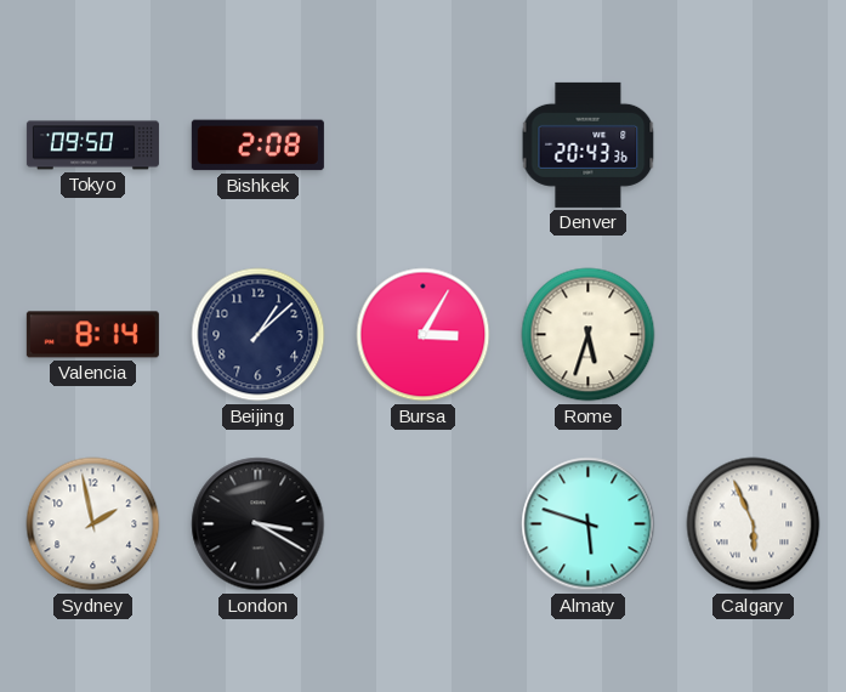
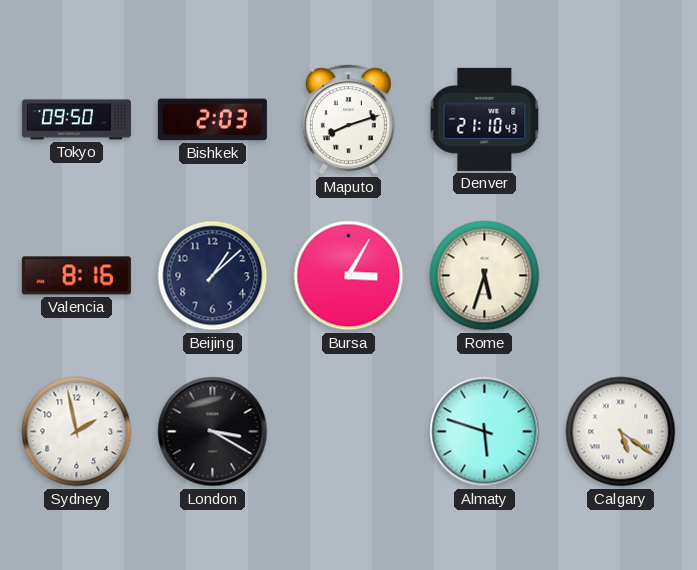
Bishkek: 2:08 -> 2:03
Maputo: none -> 8:12
Denver: 20:43 -> 21:10
Valencia: 8:14 -> 8:16
Calgary: 5:56 -> 5:21
